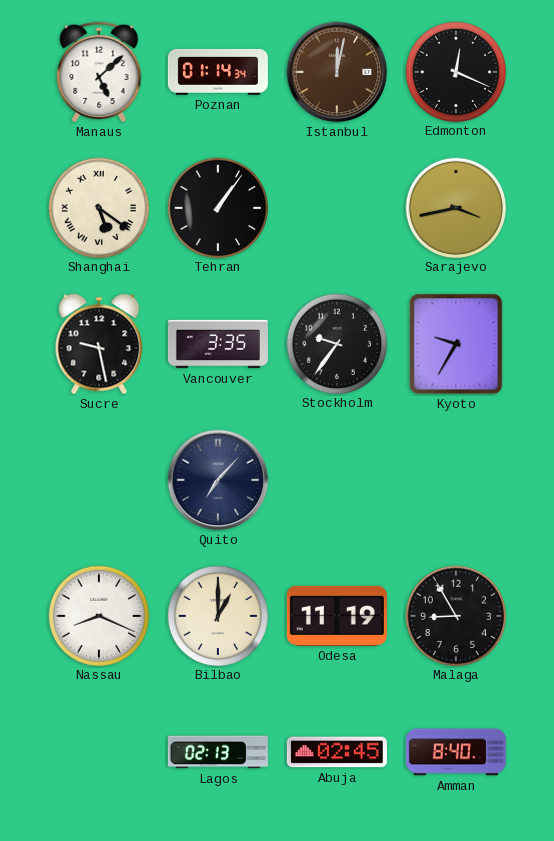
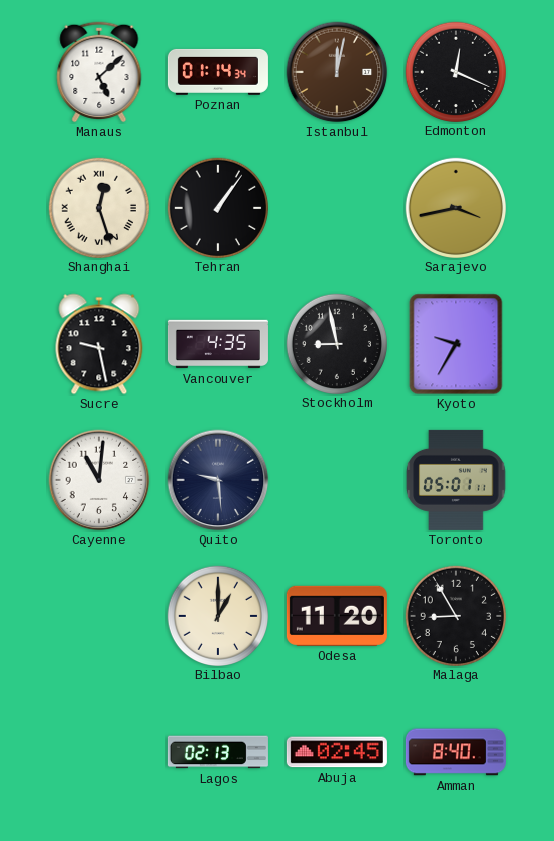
Shanghai: 5:21 -> 12:27
Vancouver: 3:35 -> 4:35
Stockholm: 9:36 -> 8:58
Cayenne: none -> 11:01
Quito: 7:07 -> 9:29
Toronto: none -> 05:01
Nassau: 8:19 -> none
Odesa: 11:19 -> 11:20
